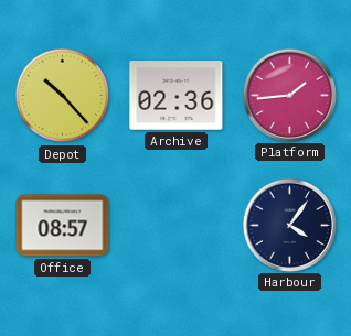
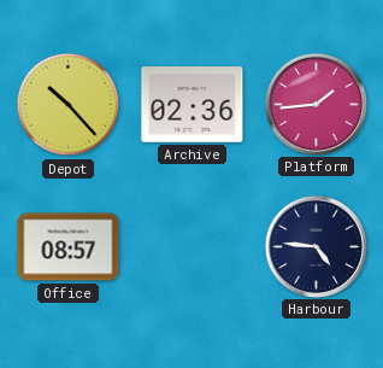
Harbour: 4:06 -> 4:46
